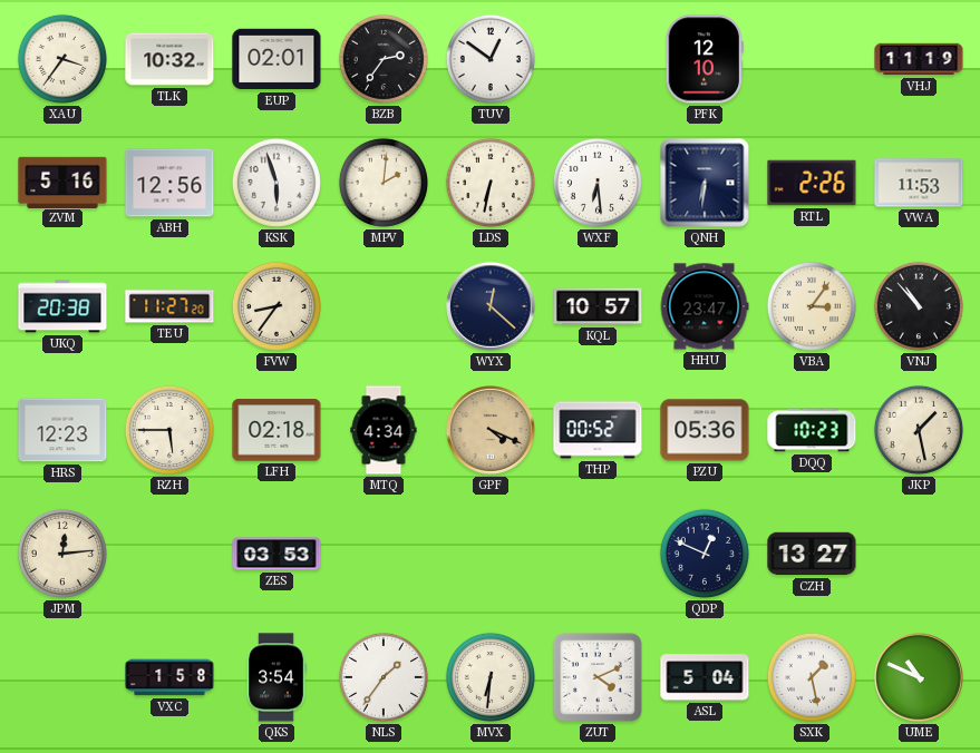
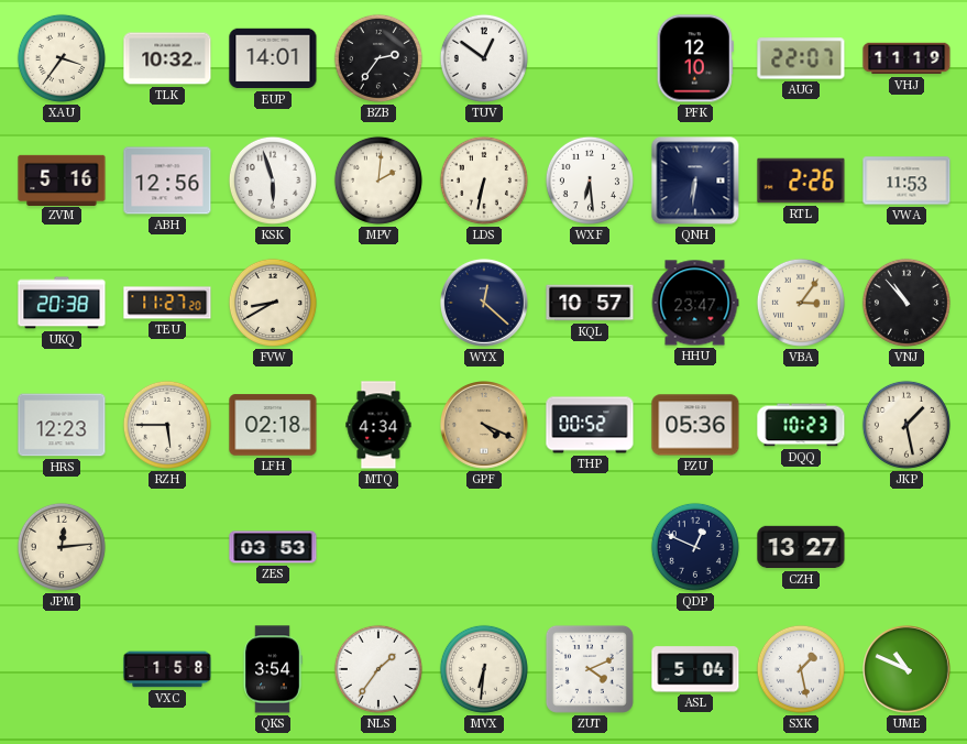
EUP: 02:01 -> 14:01
AUG: none -> 22:07
FVW: 8:36 -> 8:40
